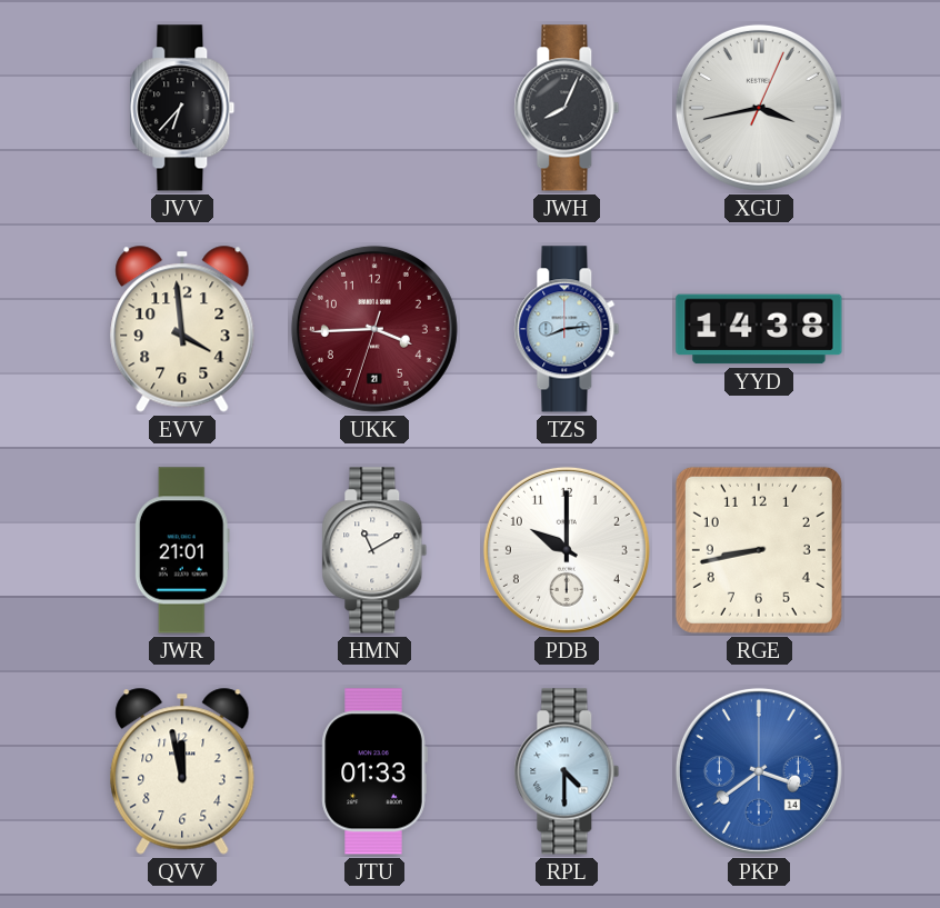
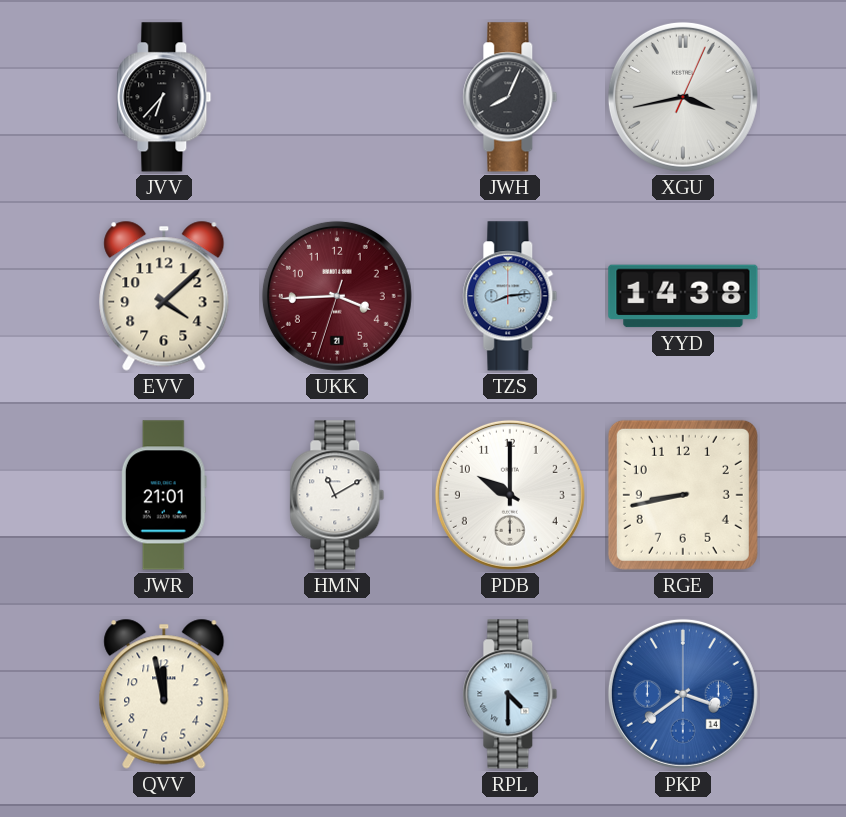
EVV: 3:59 -> 4:08
JTU: 01:33 -> none
